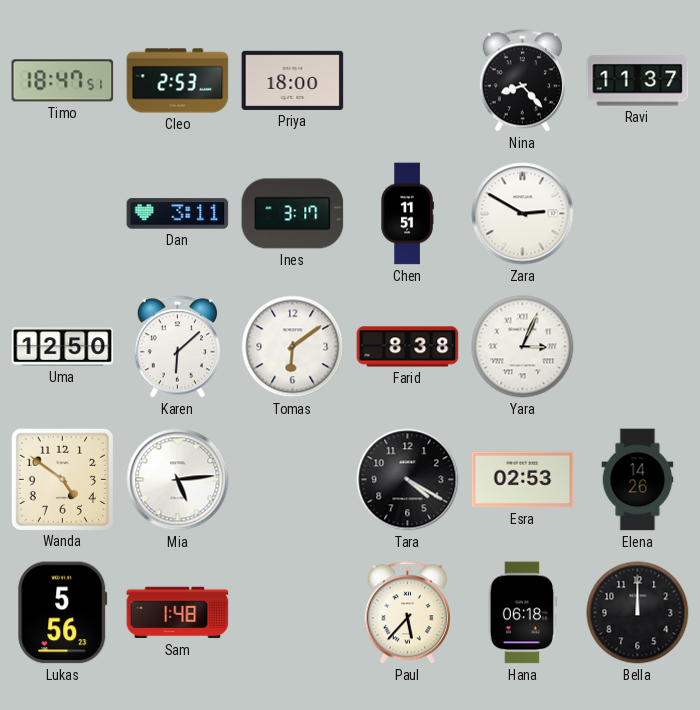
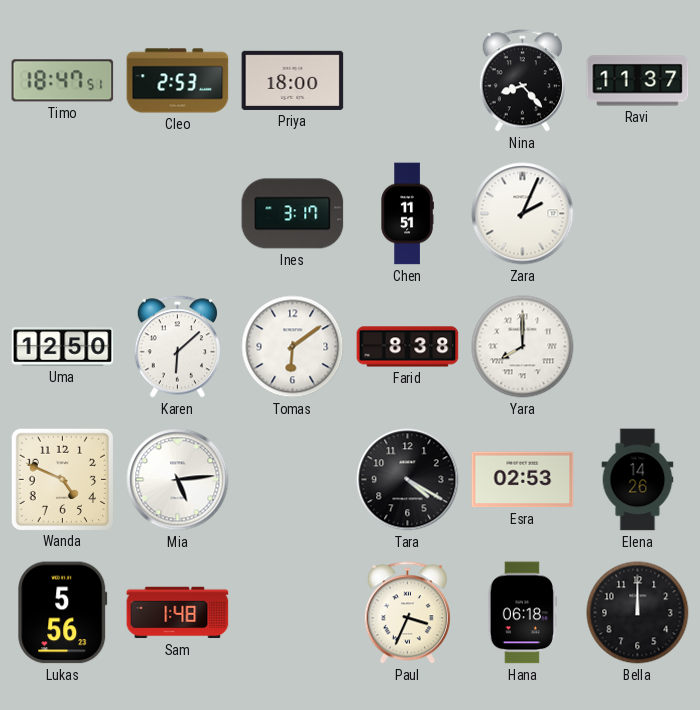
Dan: 3:11 -> none
Zara: 2:50 -> 2:04
Yara: 3:04 -> 8:00
Wanda: 4:51 -> 4:49
Paul: 5:37 -> 3:34
